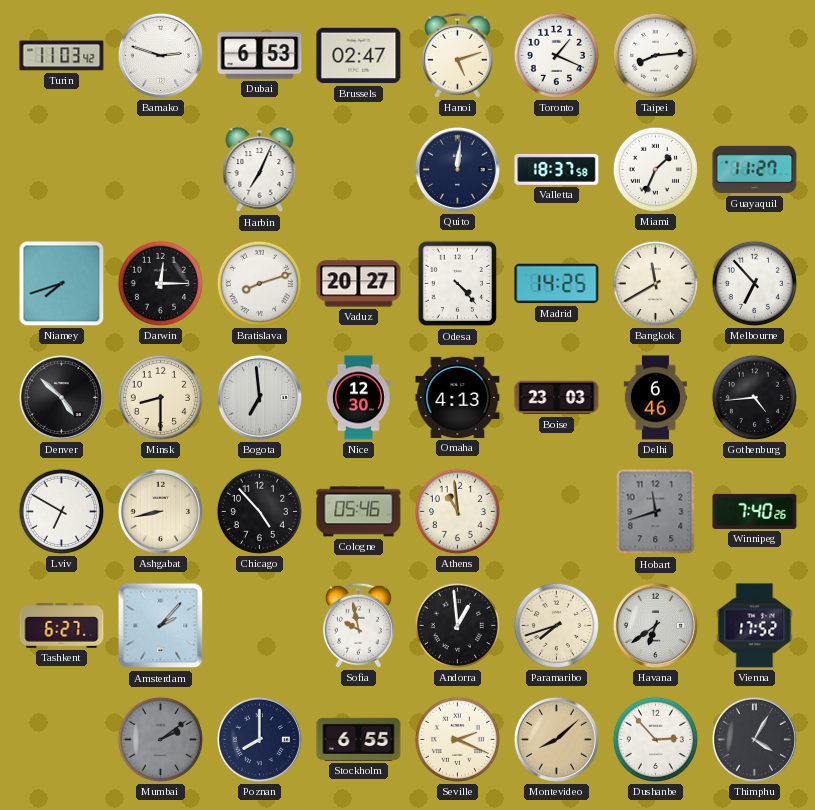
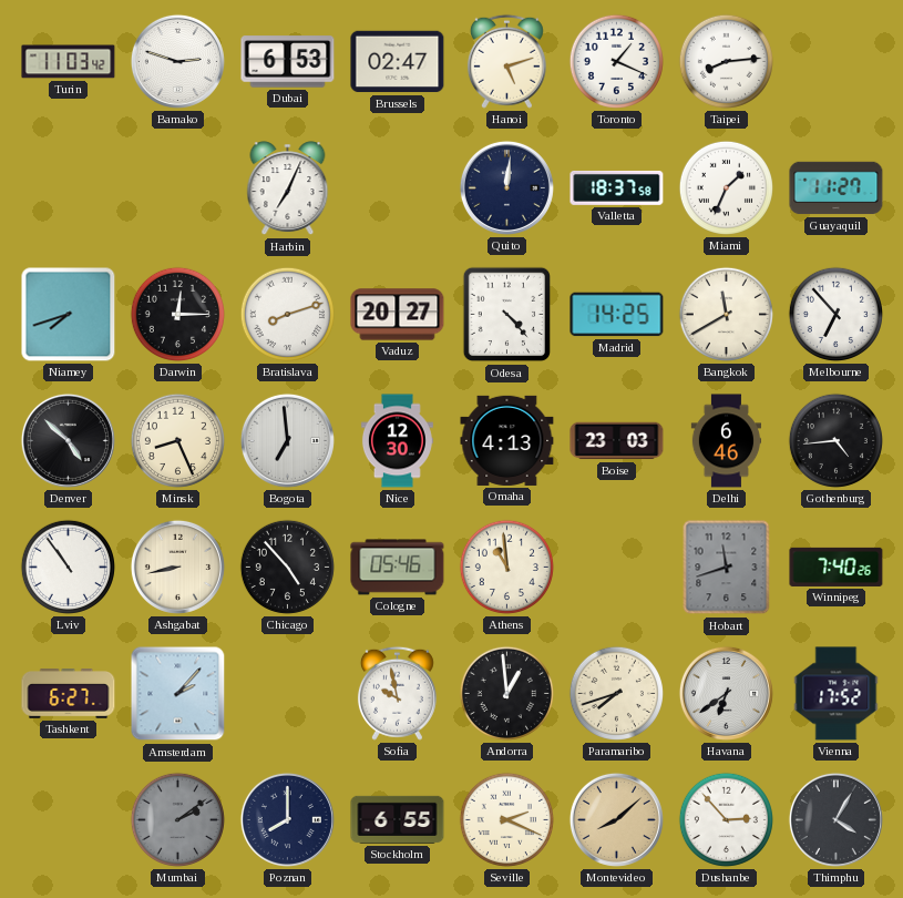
Minsk: 8:30 -> 8:26
Lviv: 6:50 -> 10:54
